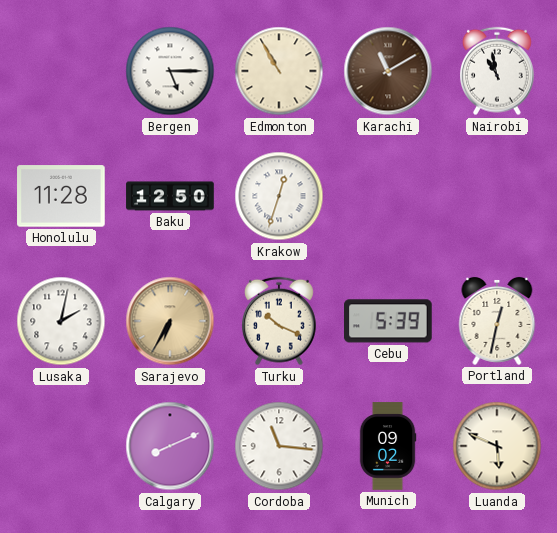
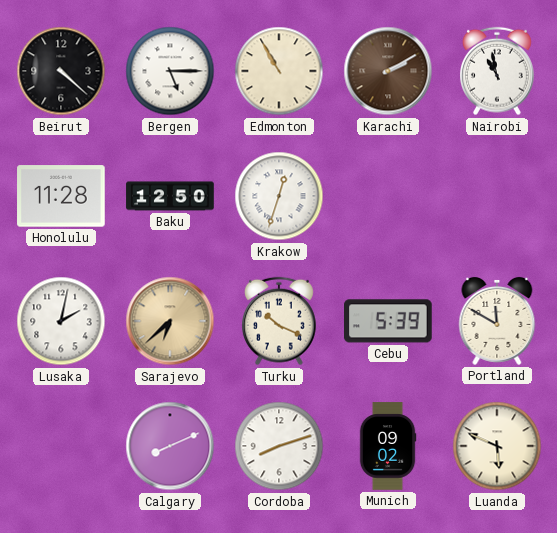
Beirut: none -> 4:22
Karachi: 11:10 -> 2:10
Sarajevo: 6:35 -> 6:38
Portland: 12:32 -> 11:50
Cordoba: 11:16 -> 8:12
